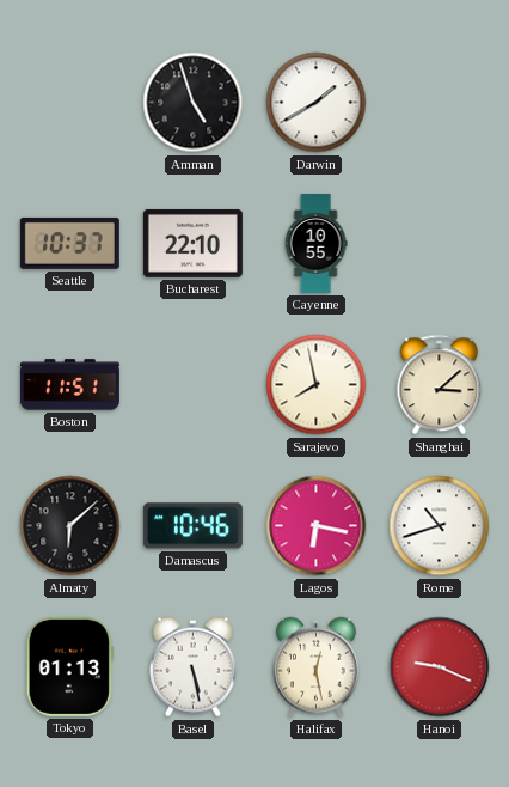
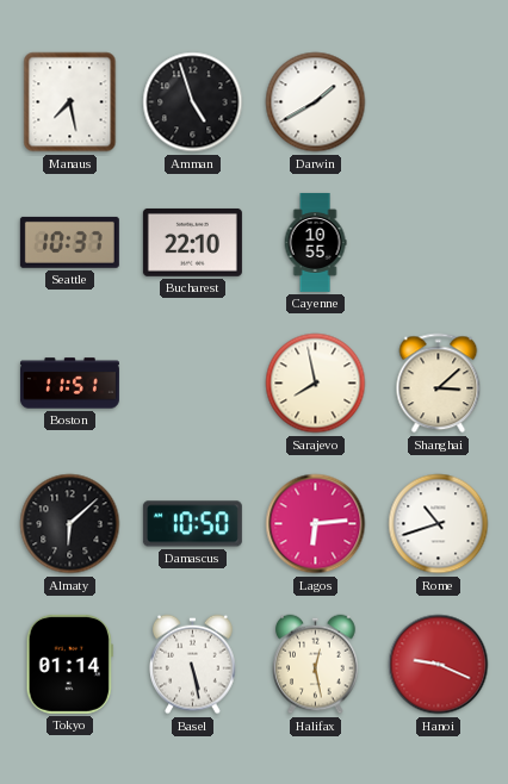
Manaus: none -> 7:28
Damascus: 10:46 -> 10:50
Lagos: 6:17 -> 6:14
Tokyo: 01:13 -> 01:14
